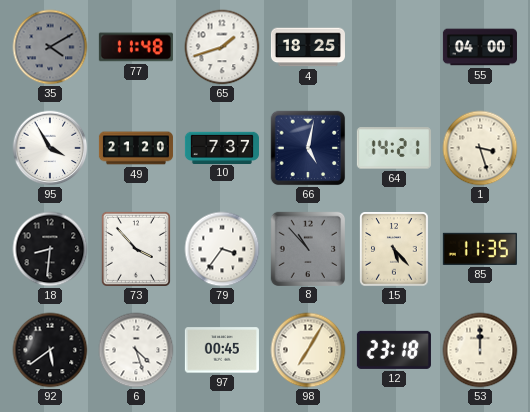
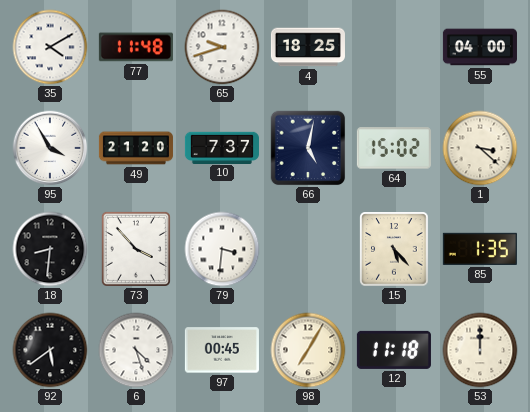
35 dial: grey -> white
65: 1:42 -> 9:42
64: 14:21 -> 15:02
1: 3:27 -> 3:22
79: 3:36 -> 3:31
8: 10:53 -> none
85: 11:35 -> 1:35
12: 23:18 -> 11:18
